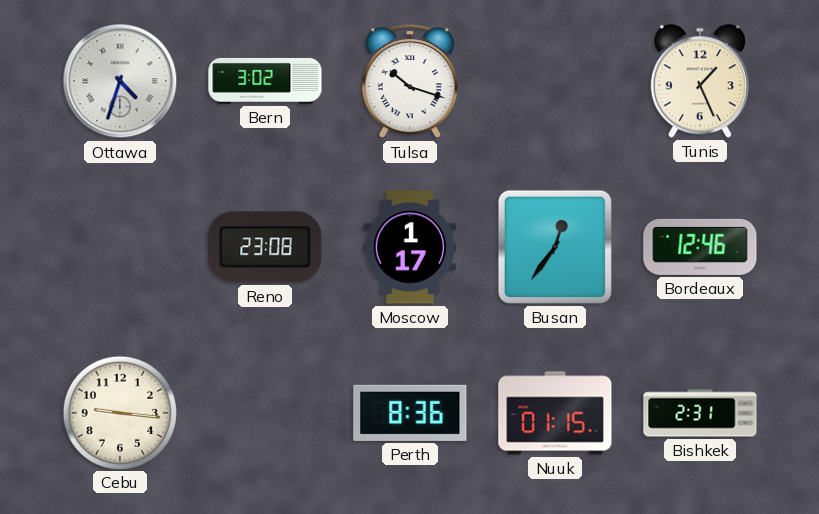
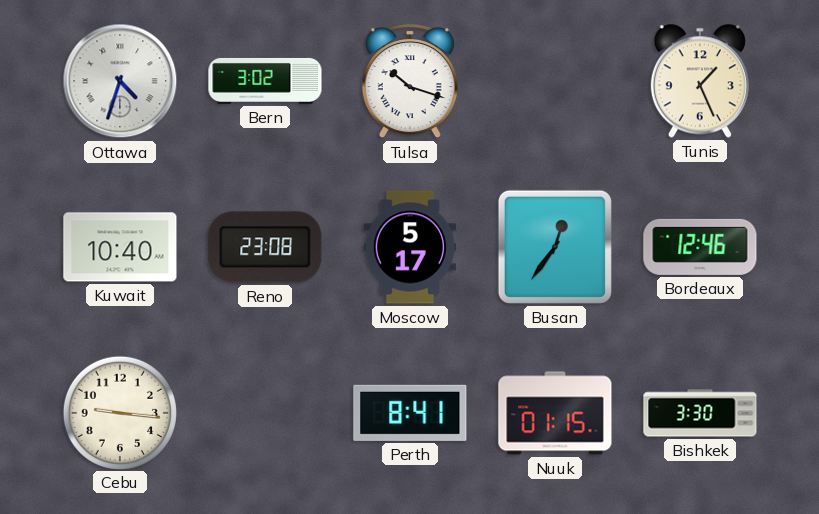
Kuwait: none -> 10:40
Moscow: 1:17 -> 5:17
Perth: 8:36 -> 8:41
Bishkek: 2:31 -> 3:30
